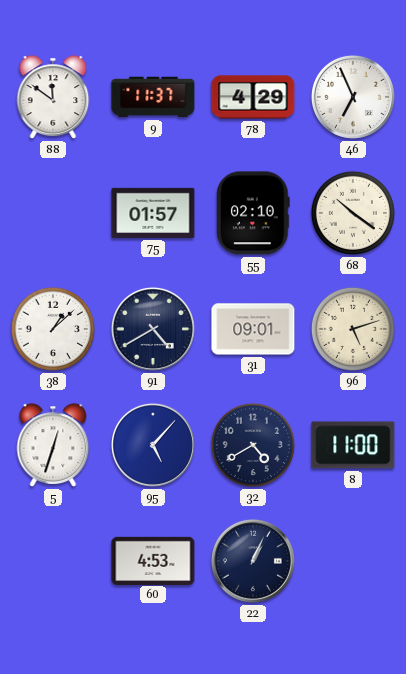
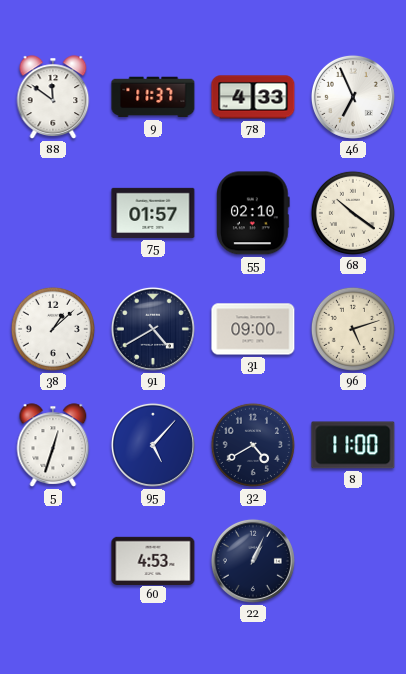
78: 4:29 -> 4:33
31: 09:01 -> 09:00
